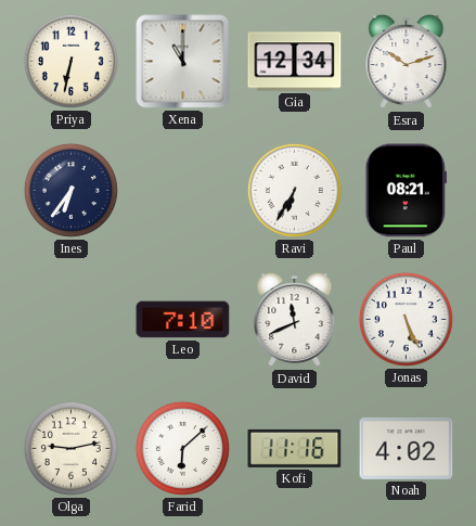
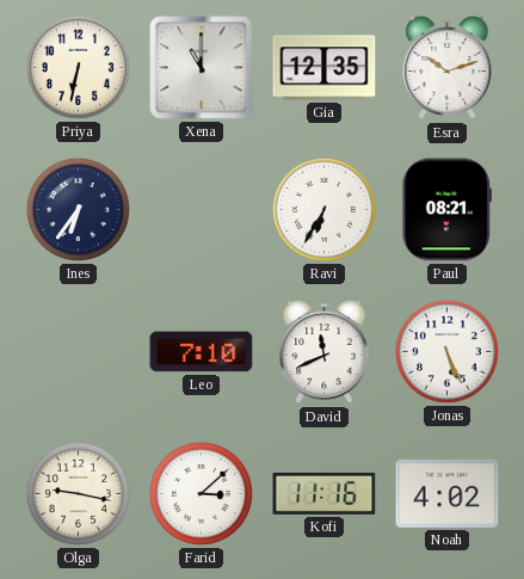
Gia: 12:34 -> 12:35
Olga: 9:13 -> 9:17
Farid: 6:08 -> 3:08
